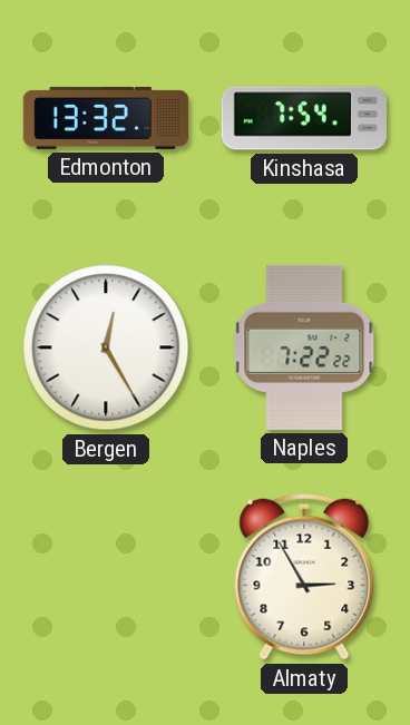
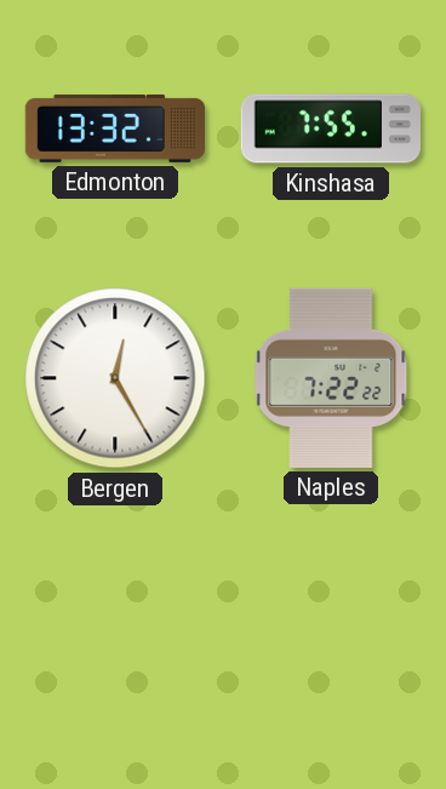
Kinshasa: 7:54 -> 7:55
Almaty: 2:55 -> none
